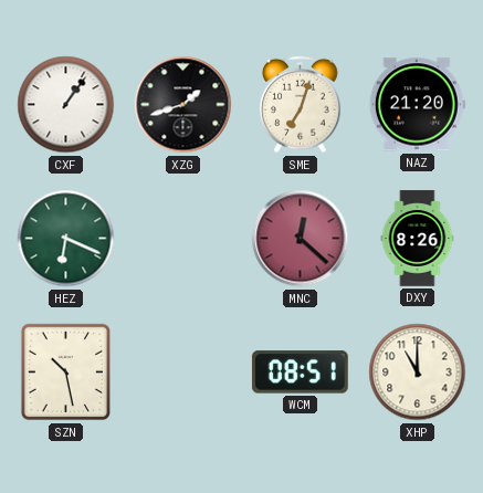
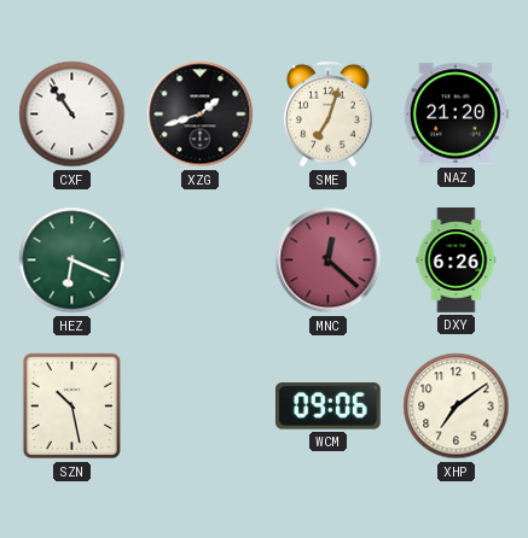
CXF: 1:06 -> 10:54
DXY: 8:26 -> 6:26
WCM: 08:51 -> 09:06
XHP: 11:00 -> 7:09
